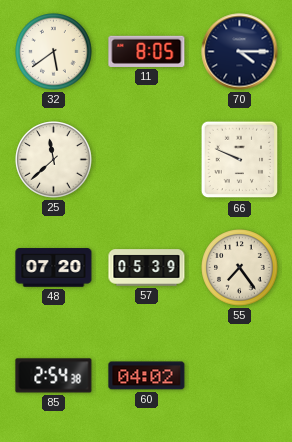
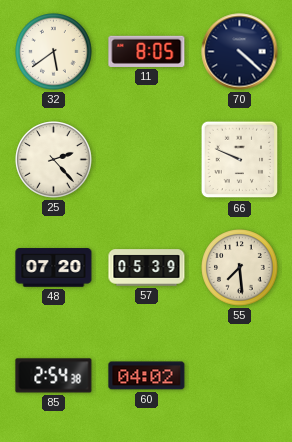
70: 4:15 -> 4:22
25: 11:38 -> 2:23
55: 7:24 -> 7:29
